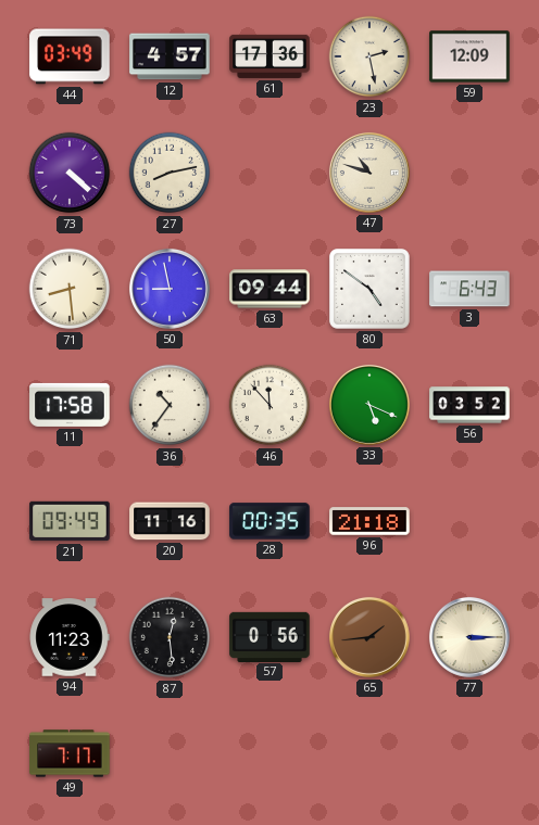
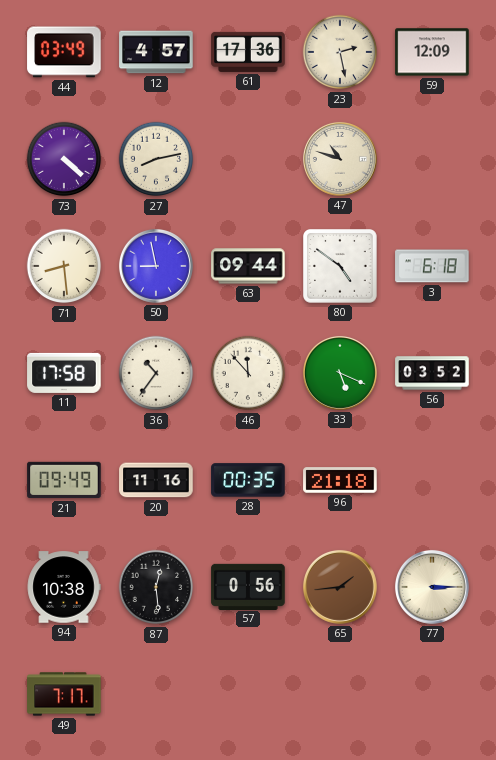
3: 6:43 -> 6:18
94: 11:23 -> 10:38
